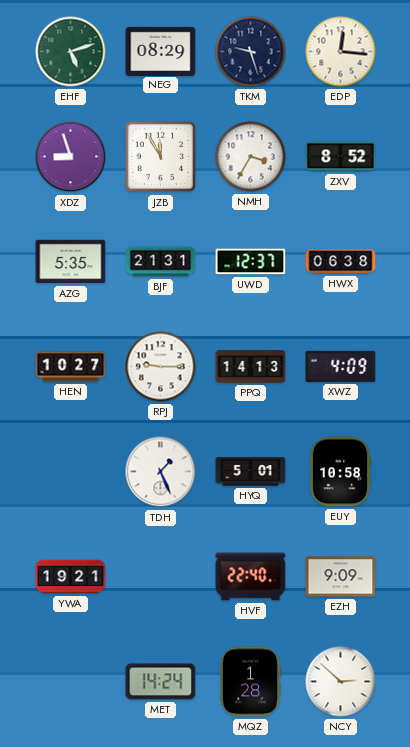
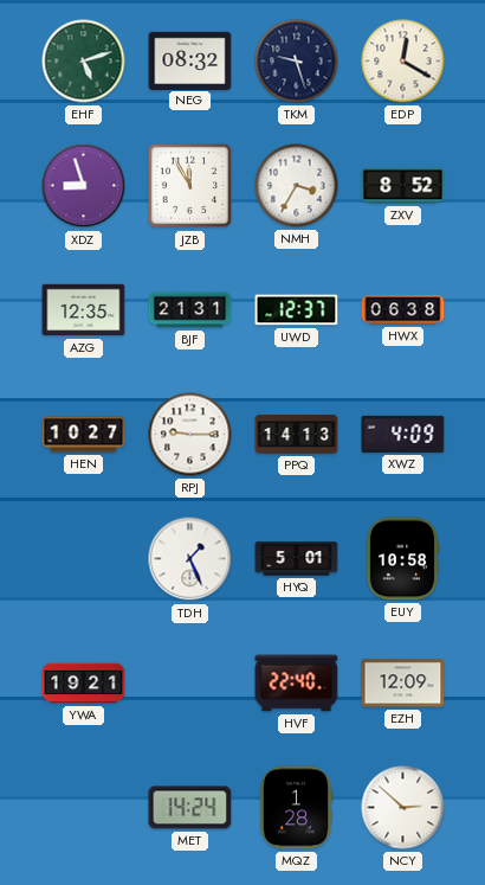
NEG: 08:29 -> 08:32
EDP: 12:16 -> 12:20
AZG: 5:35 -> 12:35
EZH: 9:09 -> 12:09
